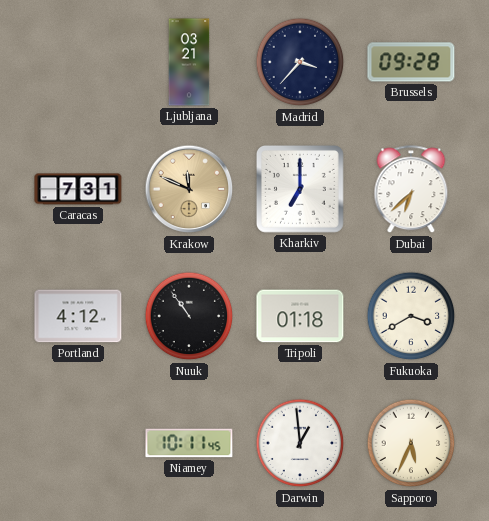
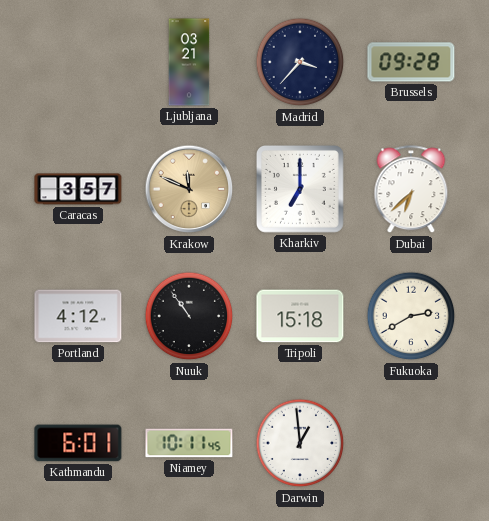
Caracas: 7:31 -> 3:57
Tripoli: 01:18 -> 15:18
Fukuoka: 3:40 -> 2:40
Kathmandu: none -> 6:01
Sapporo: 5:34 -> none
